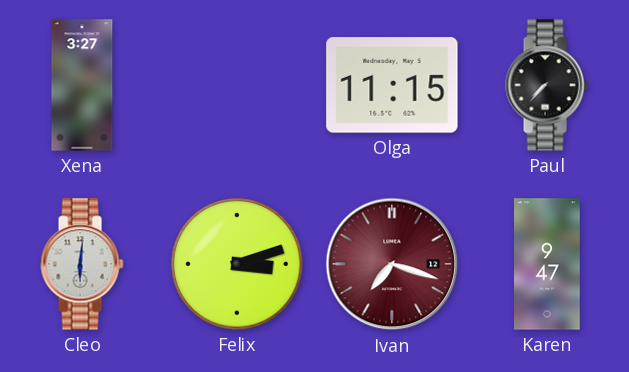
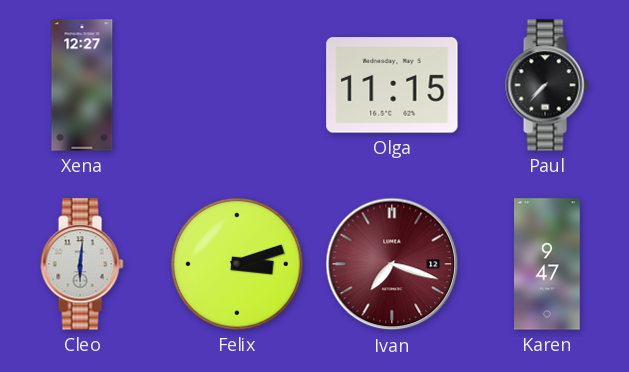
Xena: 3:27 -> 12:27
